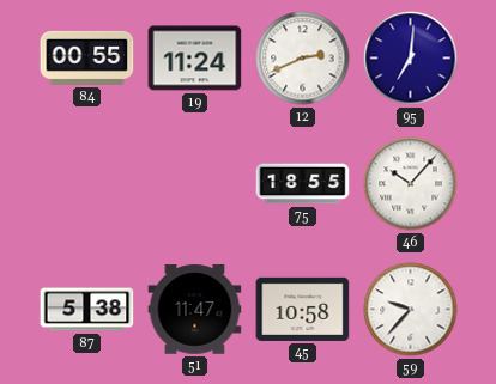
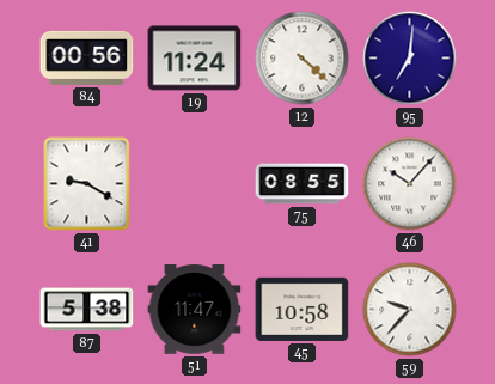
84: 00:55 -> 00:56
12: 2:41 -> 4:22
41: none -> 9:20
75: 18:55 -> 08:55
